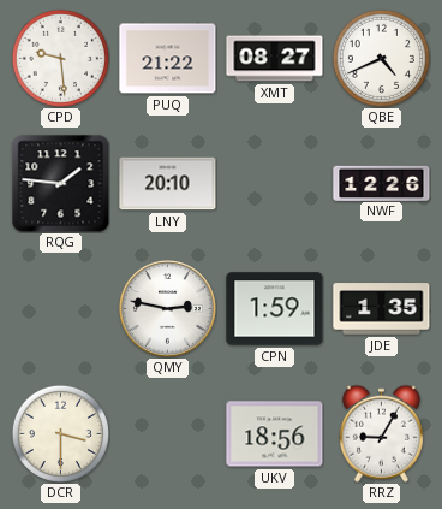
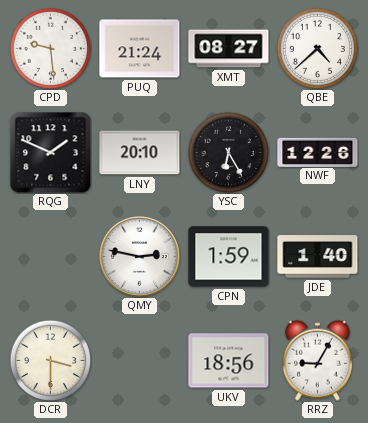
PUQ: 21:22 -> 21:24
QBE: 4:41 -> 4:38
RQG: 1:46 -> 1:49
YSC: none -> 6:25
JDE: 1:35 -> 1:40
